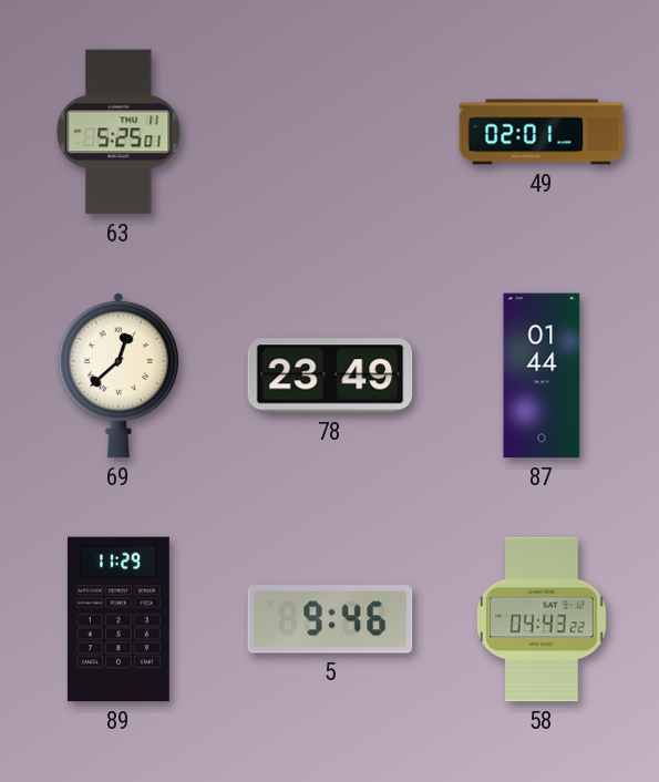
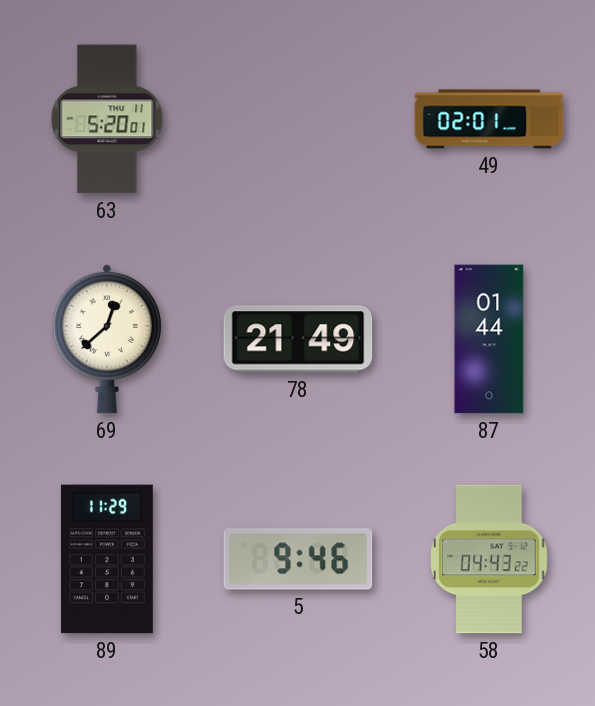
63: 5:25 -> 5:20
78: 23:49 -> 21:49
